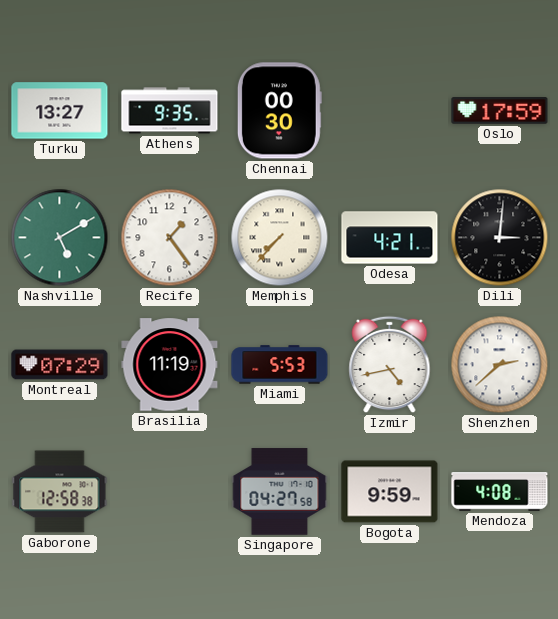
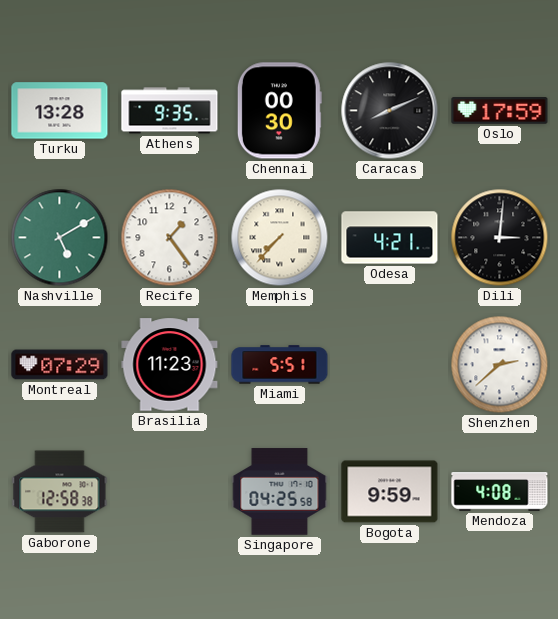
Turku: 13:27 -> 13:28
Caracas: none -> 8:11
Brasilia: 11:19 -> 11:23
Miami: 5:53 -> 5:51
Izmir: 4:43 -> none
Singapore: 04:27 -> 04:25
